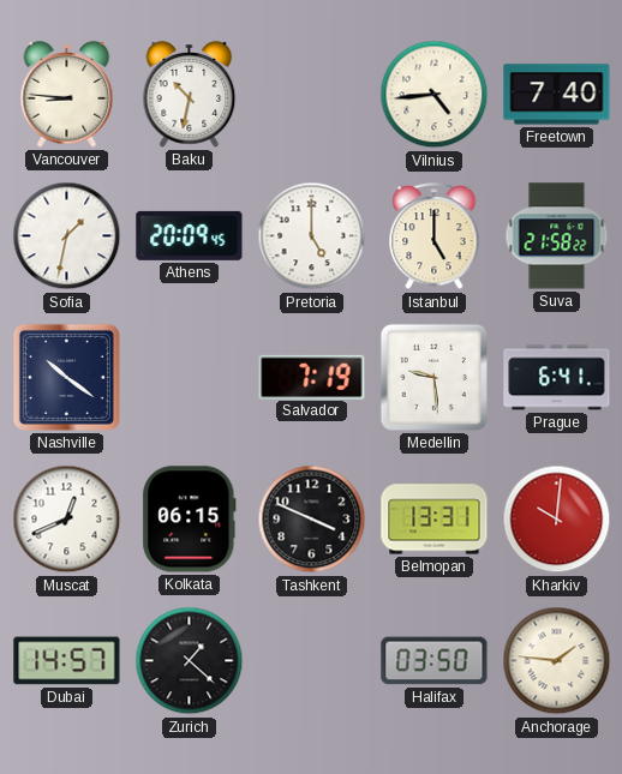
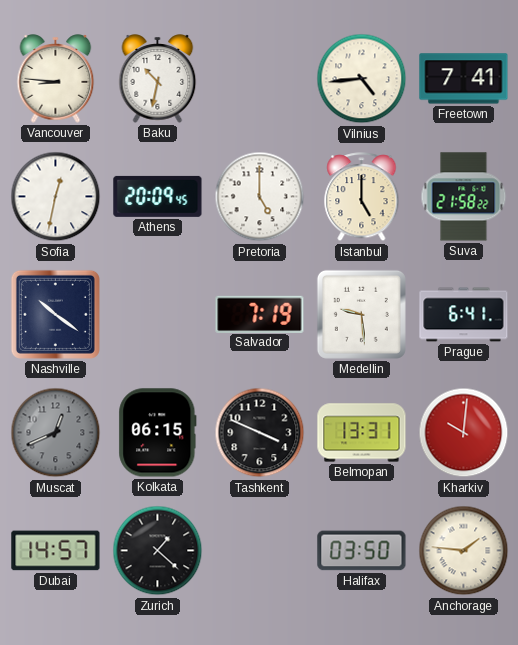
Freetown: 7:40 -> 7:41
Sofia: 1:32 -> 12:32
Muscat dial: white -> grey
